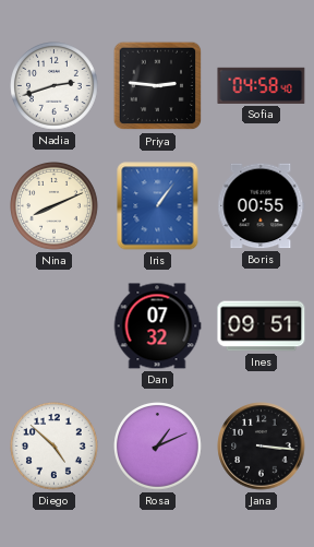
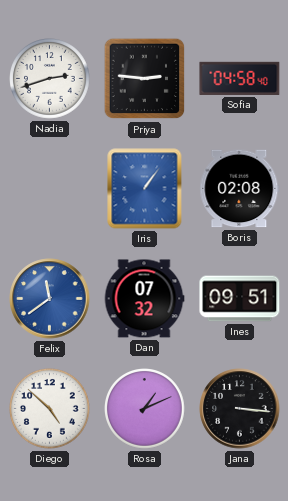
Nina: 8:11 -> none
Boris: 00:55 -> 02:08
Felix: none -> 11:39
